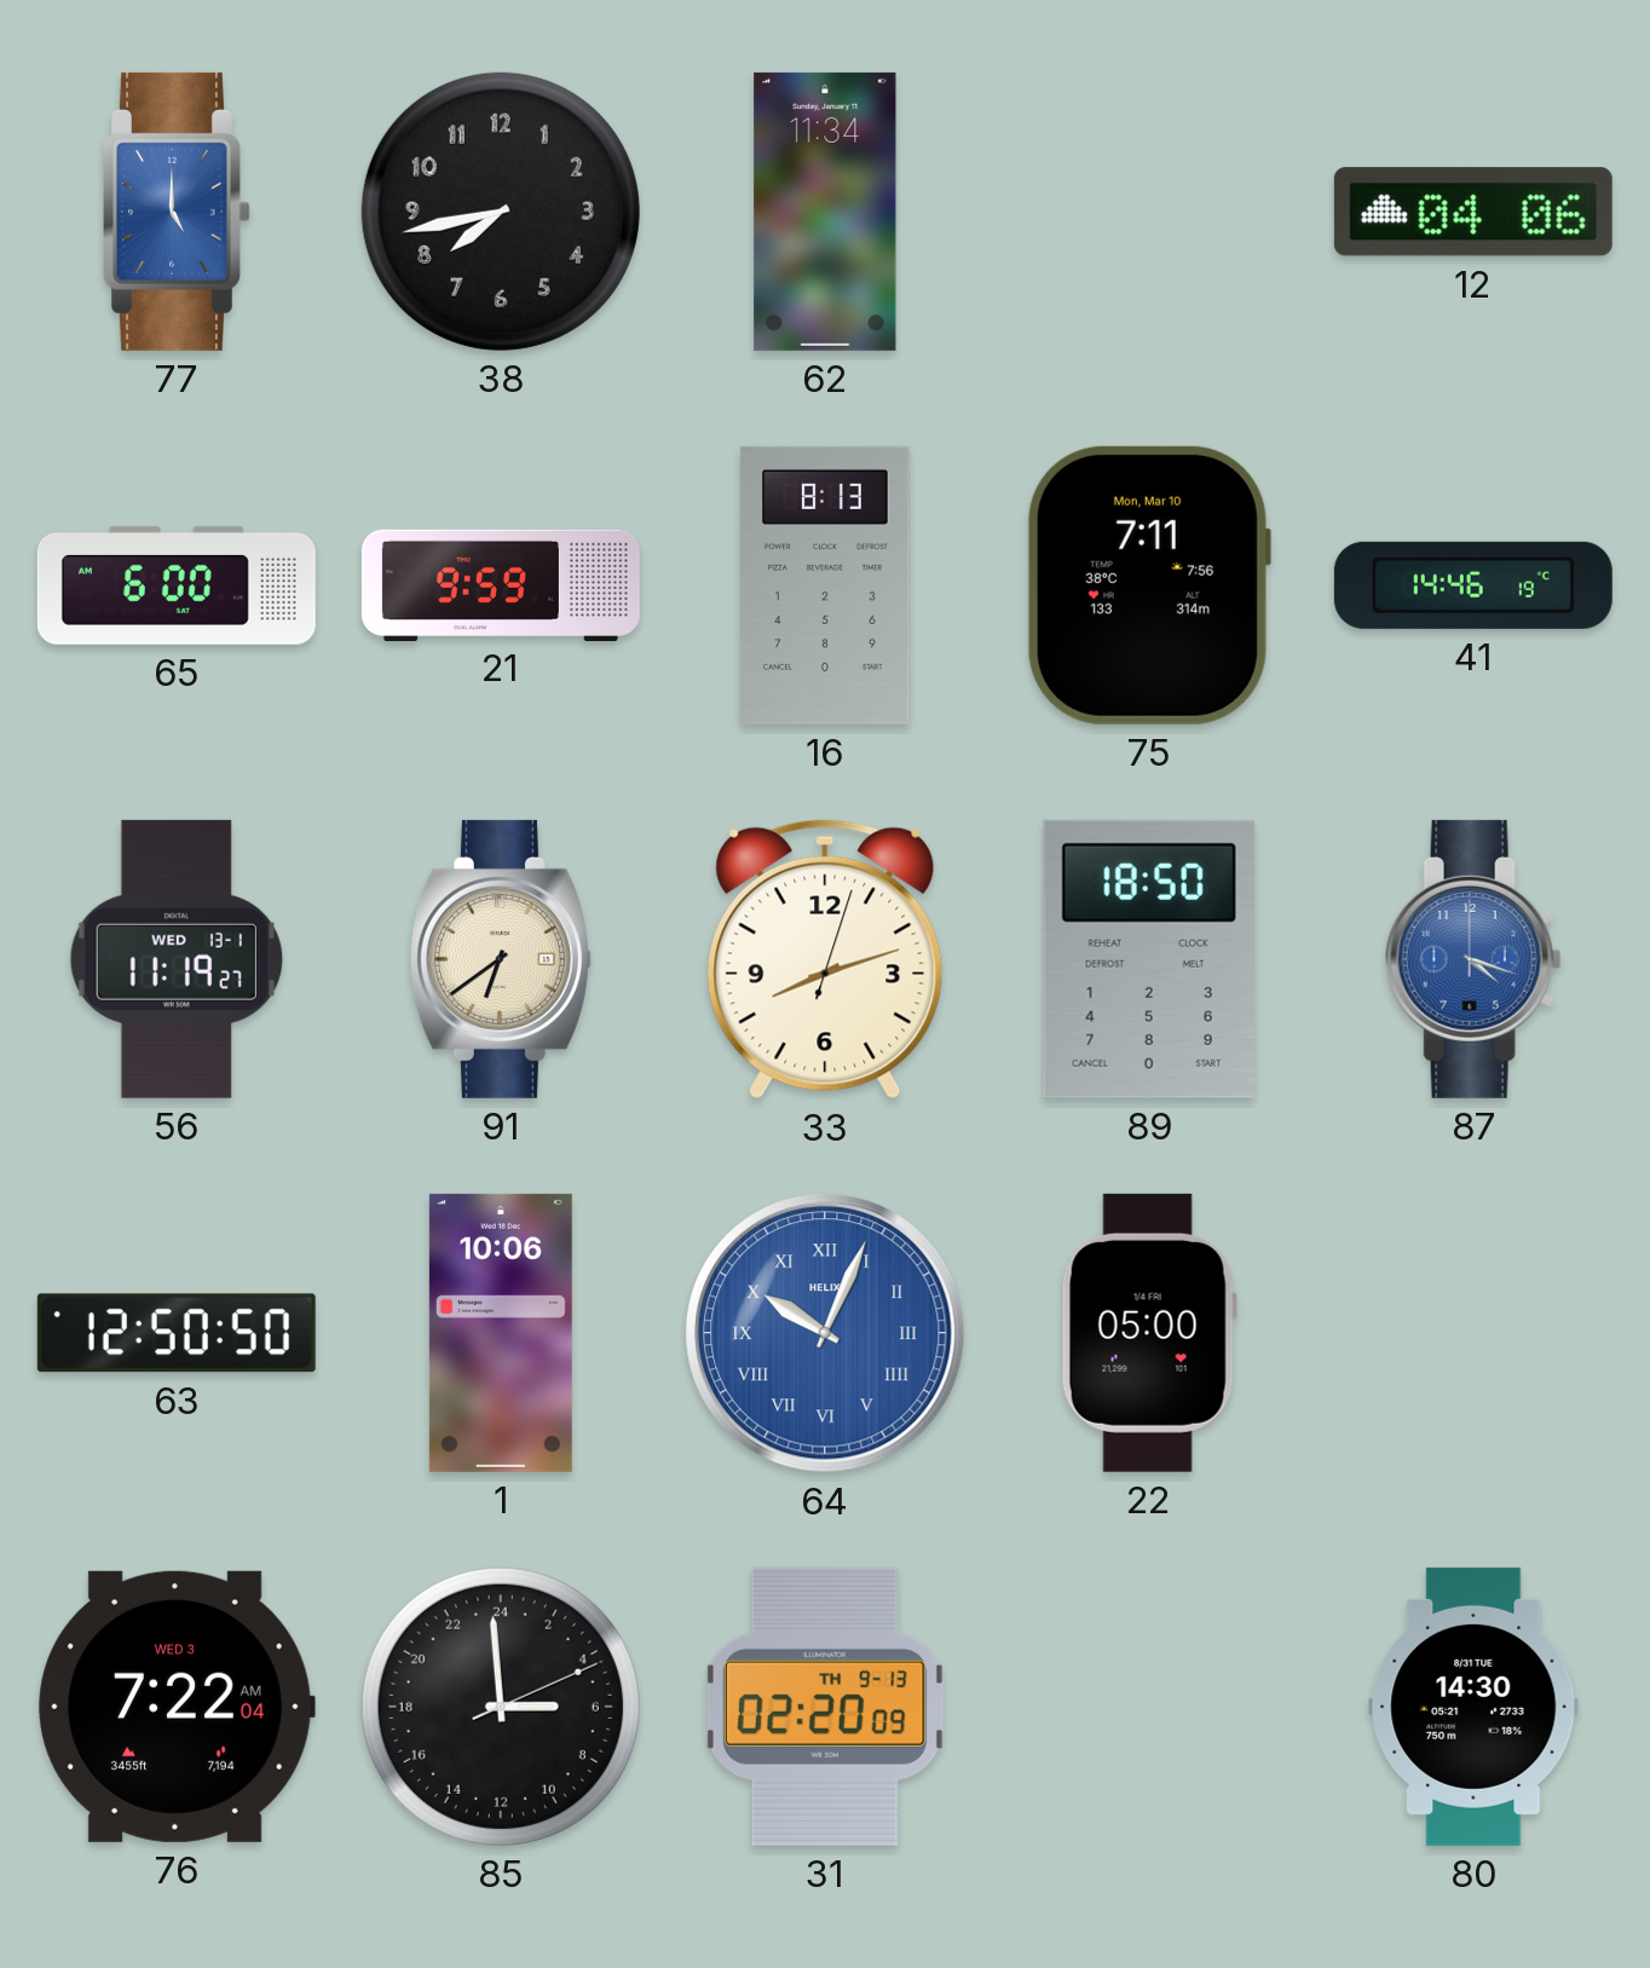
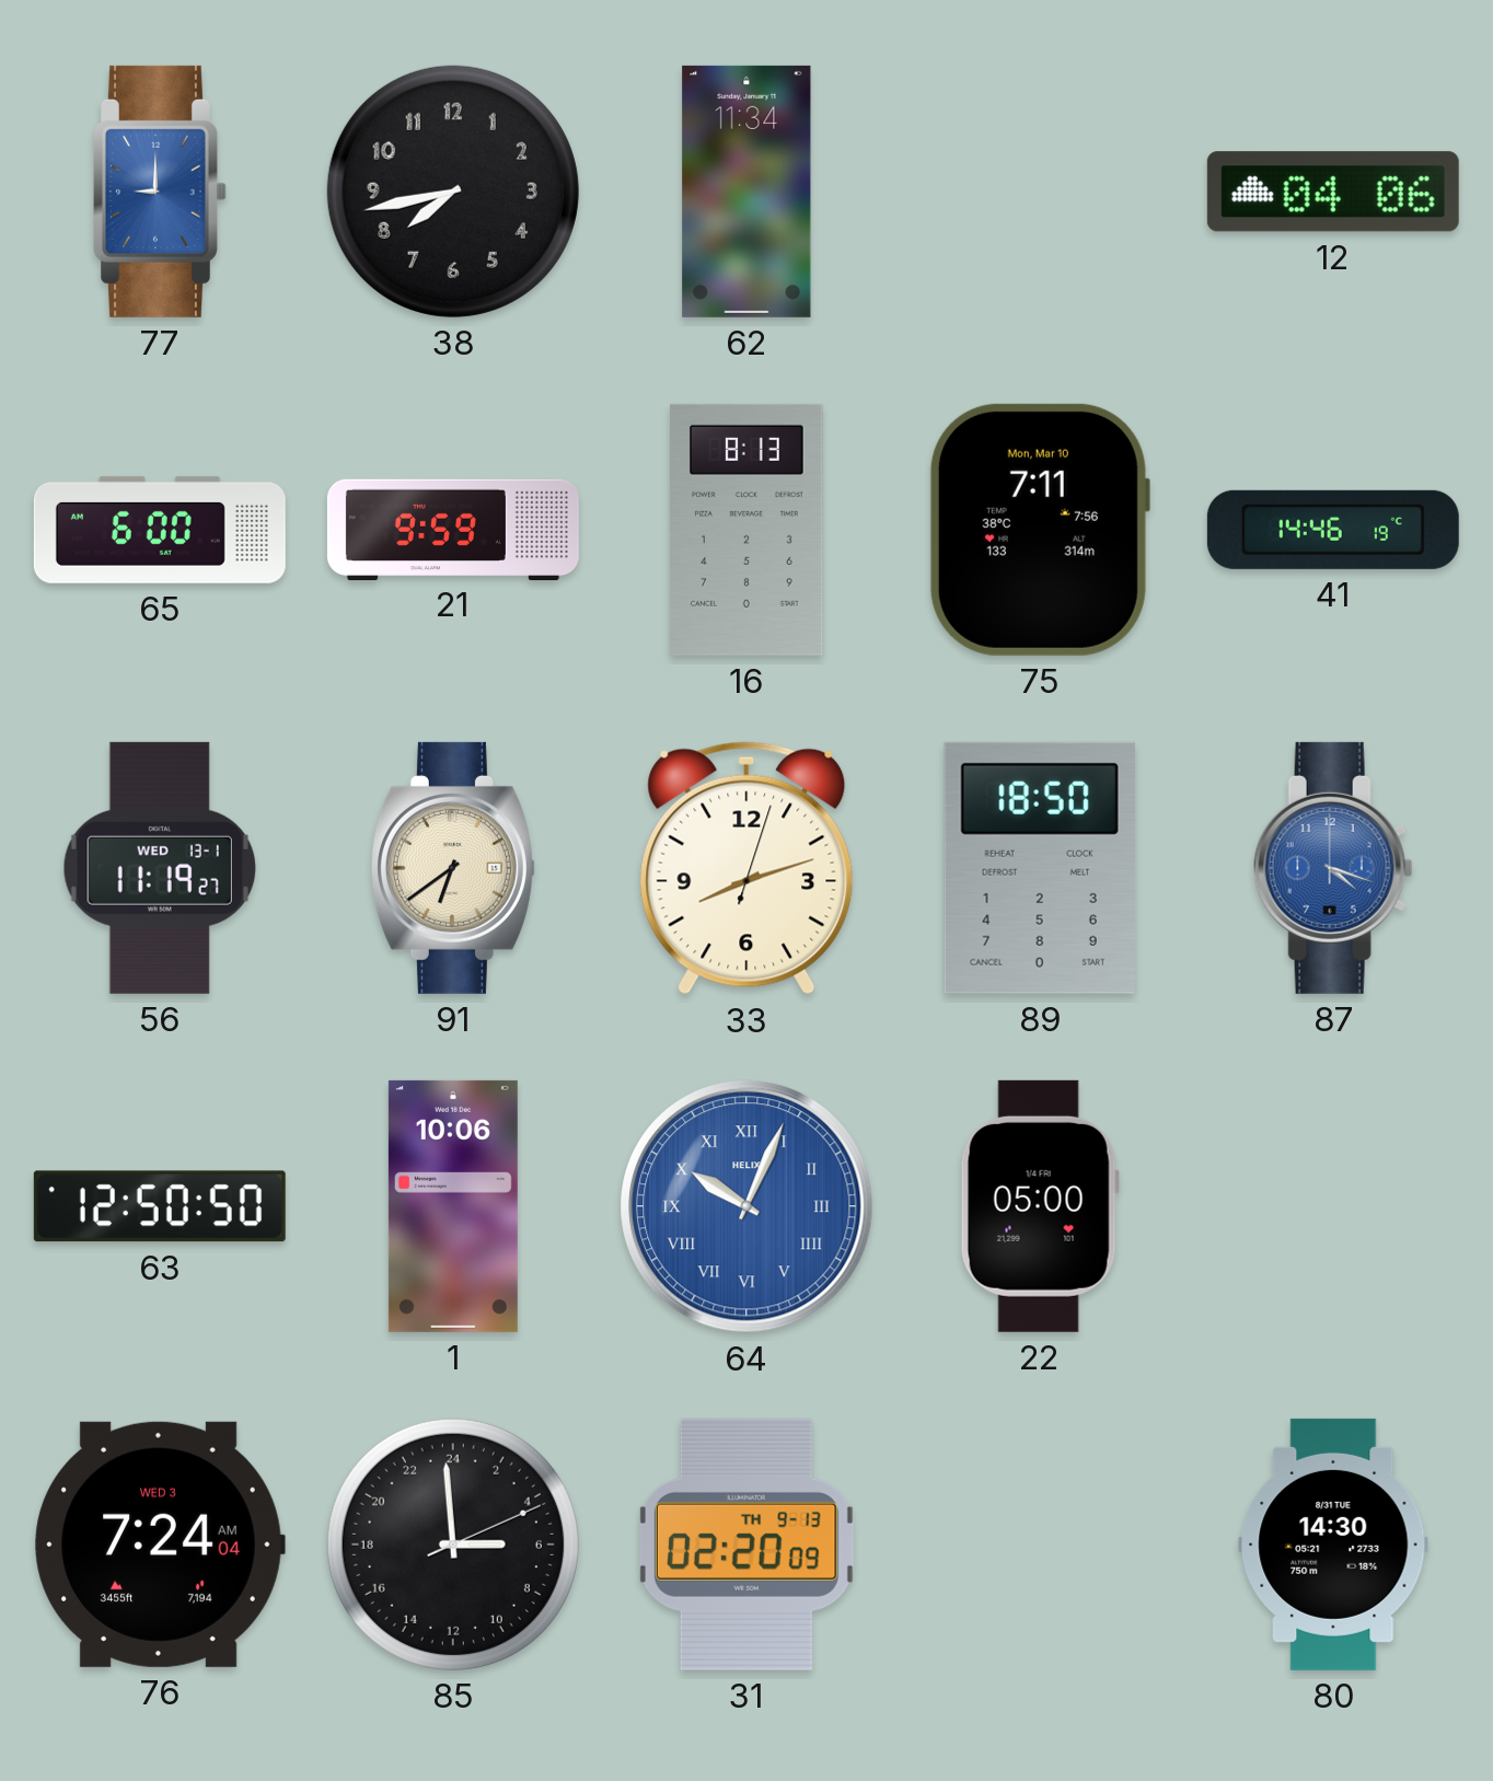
77: 5:00 -> 9:00
76: 7:22 -> 7:24
